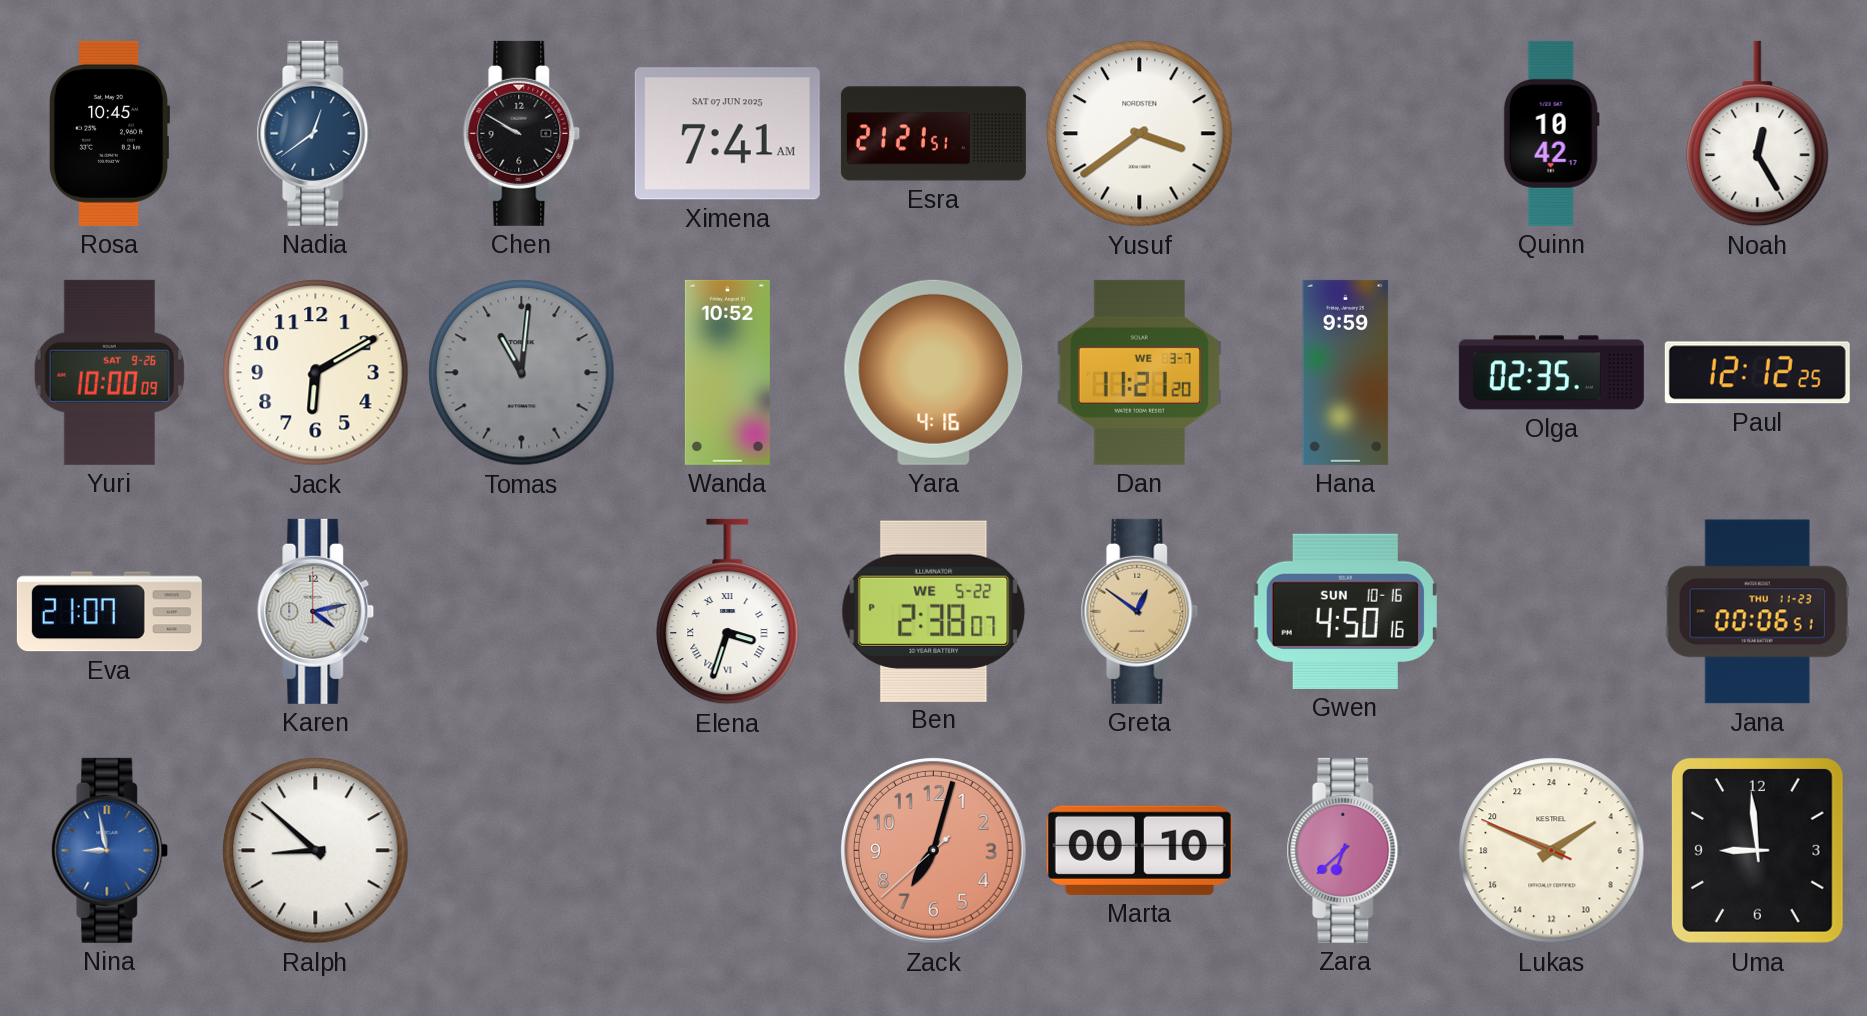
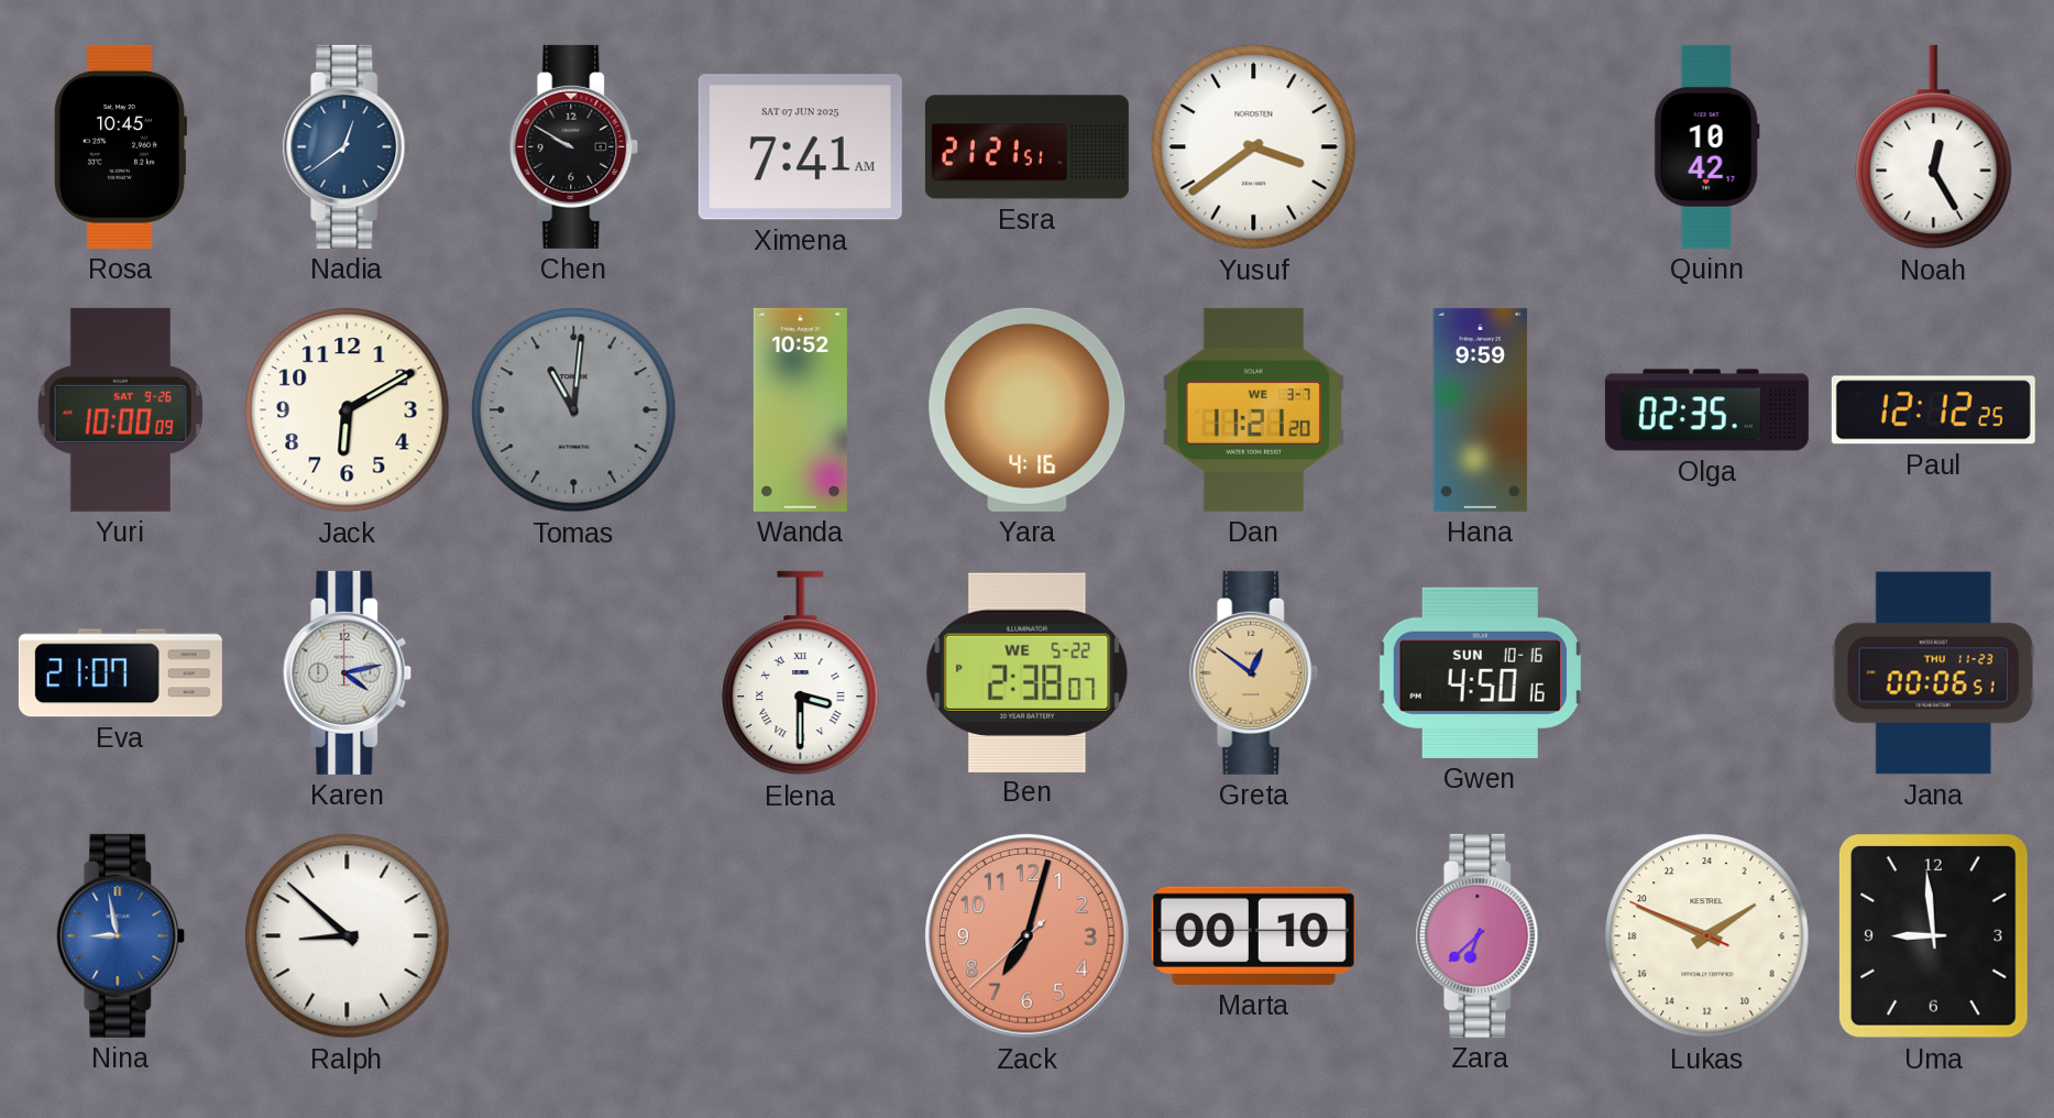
Elena: 3:33 -> 3:30
